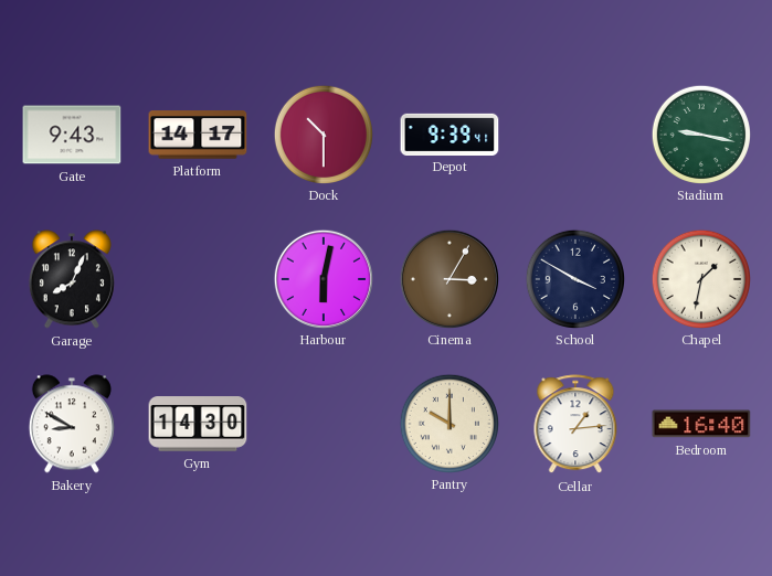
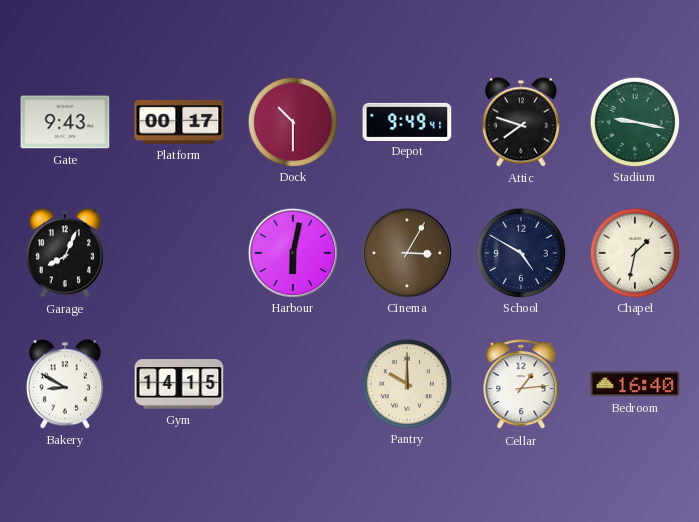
Platform: 14:17 -> 00:17
Depot: 9:39 -> 9:49
Attic: none -> 7:48
School: 3:50 -> 4:50
Gym: 14:30 -> 14:15
